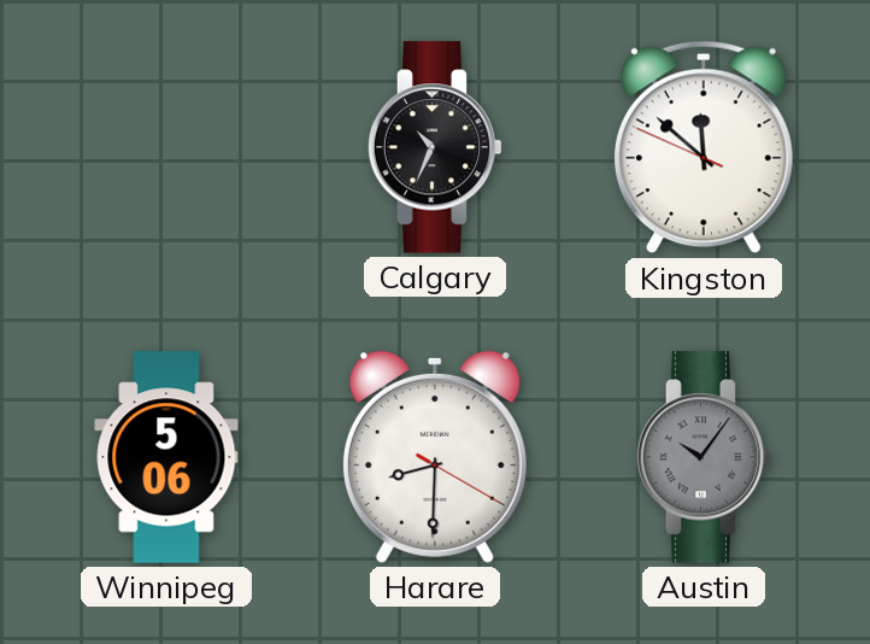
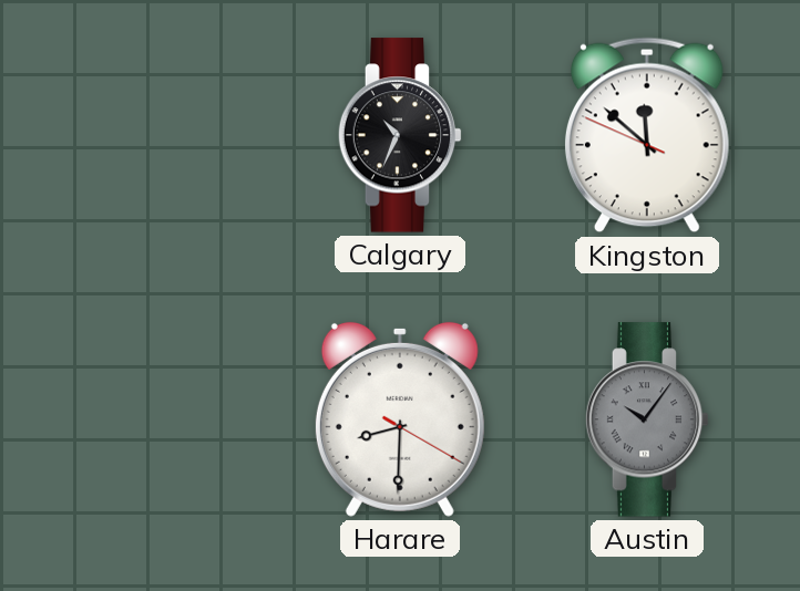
Winnipeg: 5:06 -> none
